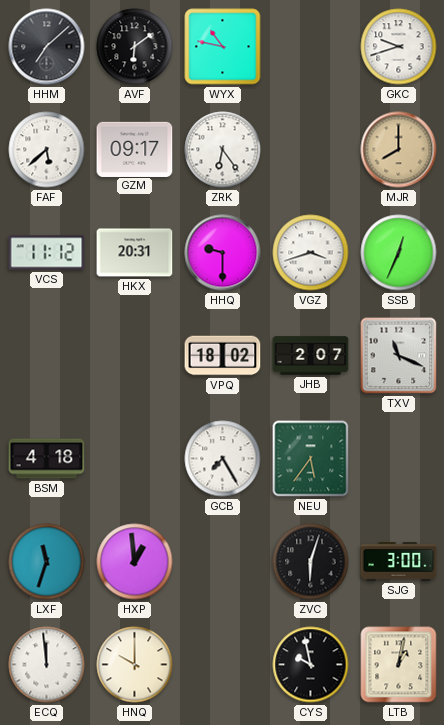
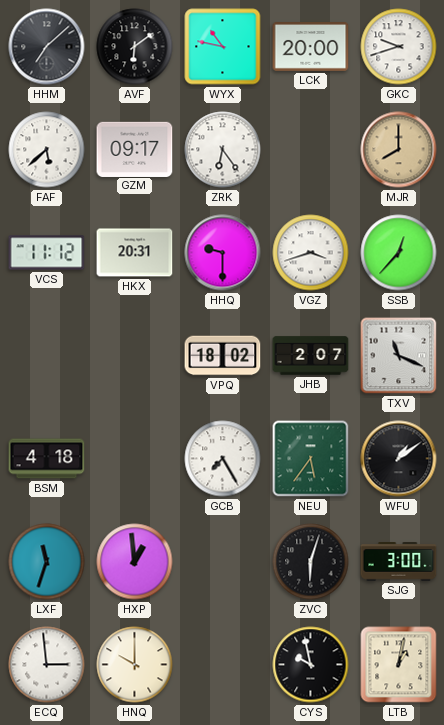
LCK: none -> 20:00
SSB: 12:34 -> 12:37
WFU: none -> 1:09
ECQ: 11:59 -> 2:59
